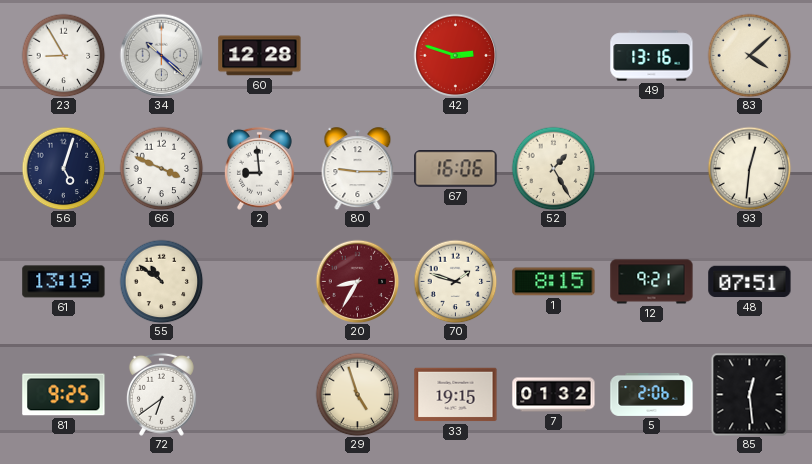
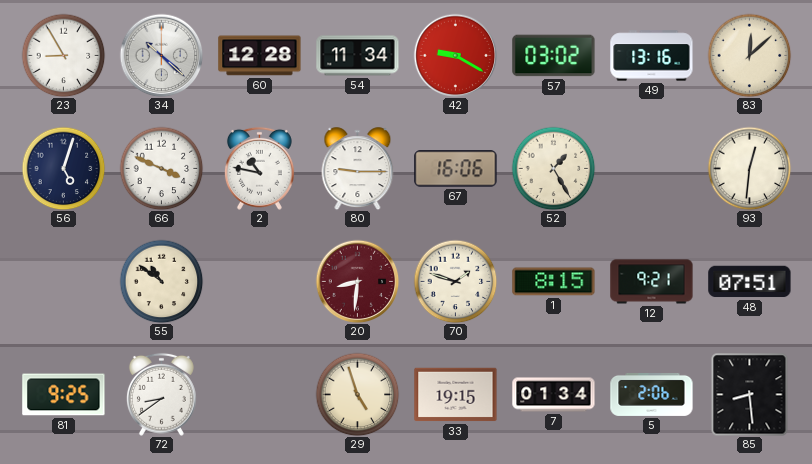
54: none -> 11:34
42: 2:48 -> 9:20
57: none -> 03:02
83: 4:08 -> 12:08
2: 8:59 -> 10:47
61: 13:19 -> none
20: 8:35 -> 8:31
72: 6:39 -> 8:39
7: 01:32 -> 01:34
85: 12:29 -> 8:29
